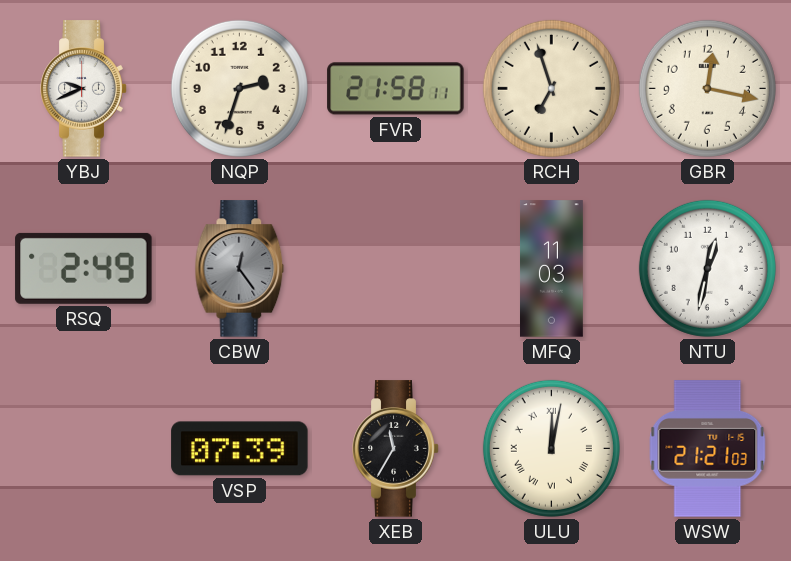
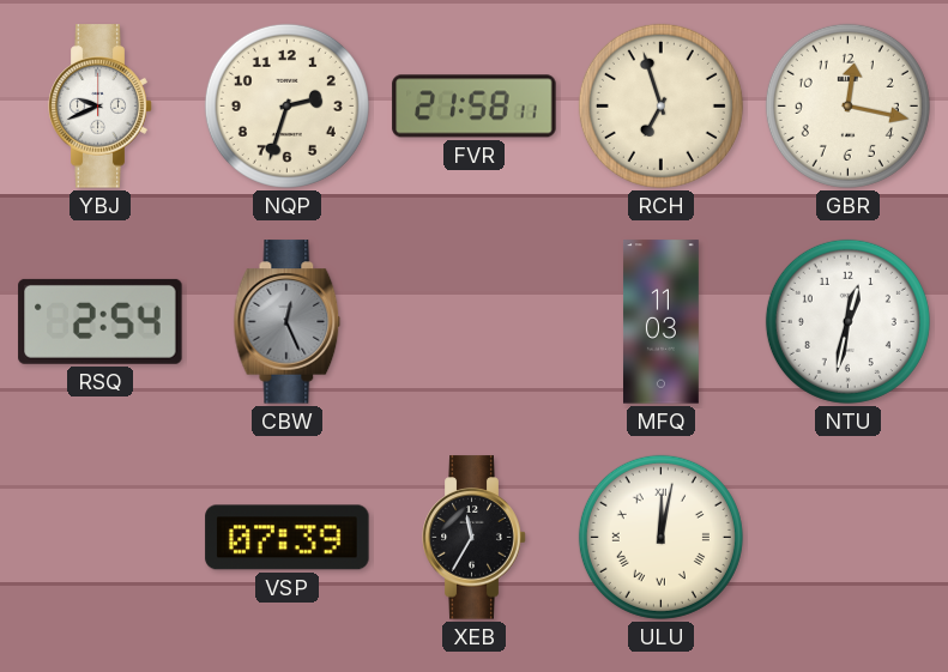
RSQ: 2:49 -> 2:54
CBW: 12:24 -> 12:26
WSW: 21:21 -> none
